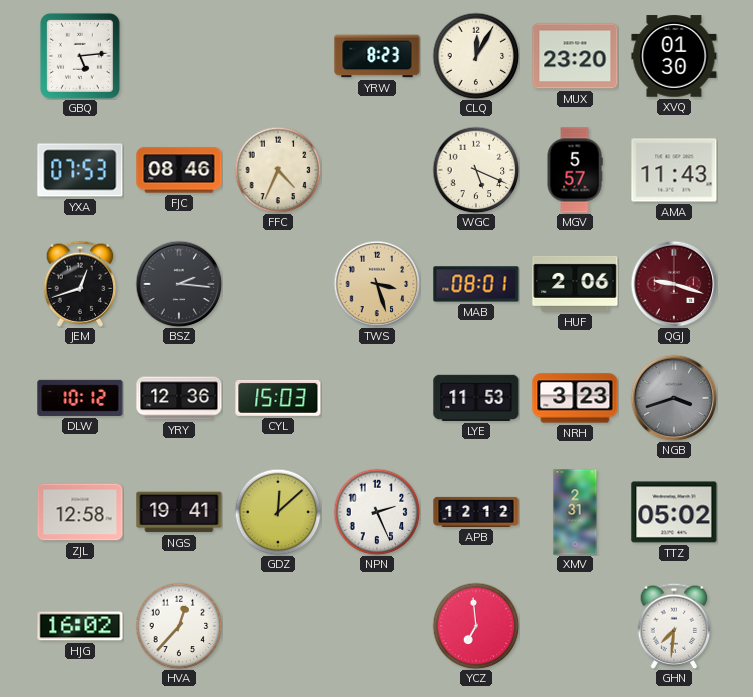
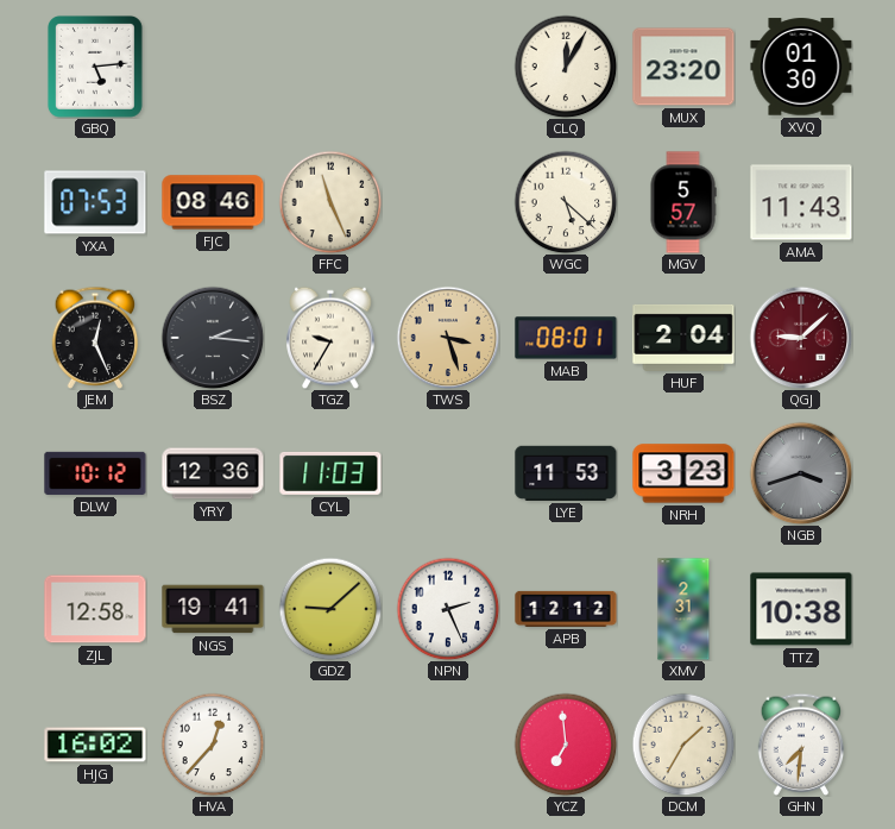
YRW: 8:23 -> none
FFC: 4:34 -> 11:26
WGC: 5:19 -> 5:22
JEM: 12:42 -> 12:26
TGZ: none -> 9:35
HUF: 2:06 -> 2:04
QGJ: 9:18 -> 9:08
CYL: 15:03 -> 11:03
GDZ: 12:08 -> 9:08
TTZ: 05:02 -> 10:38
DCM: none -> 1:35
